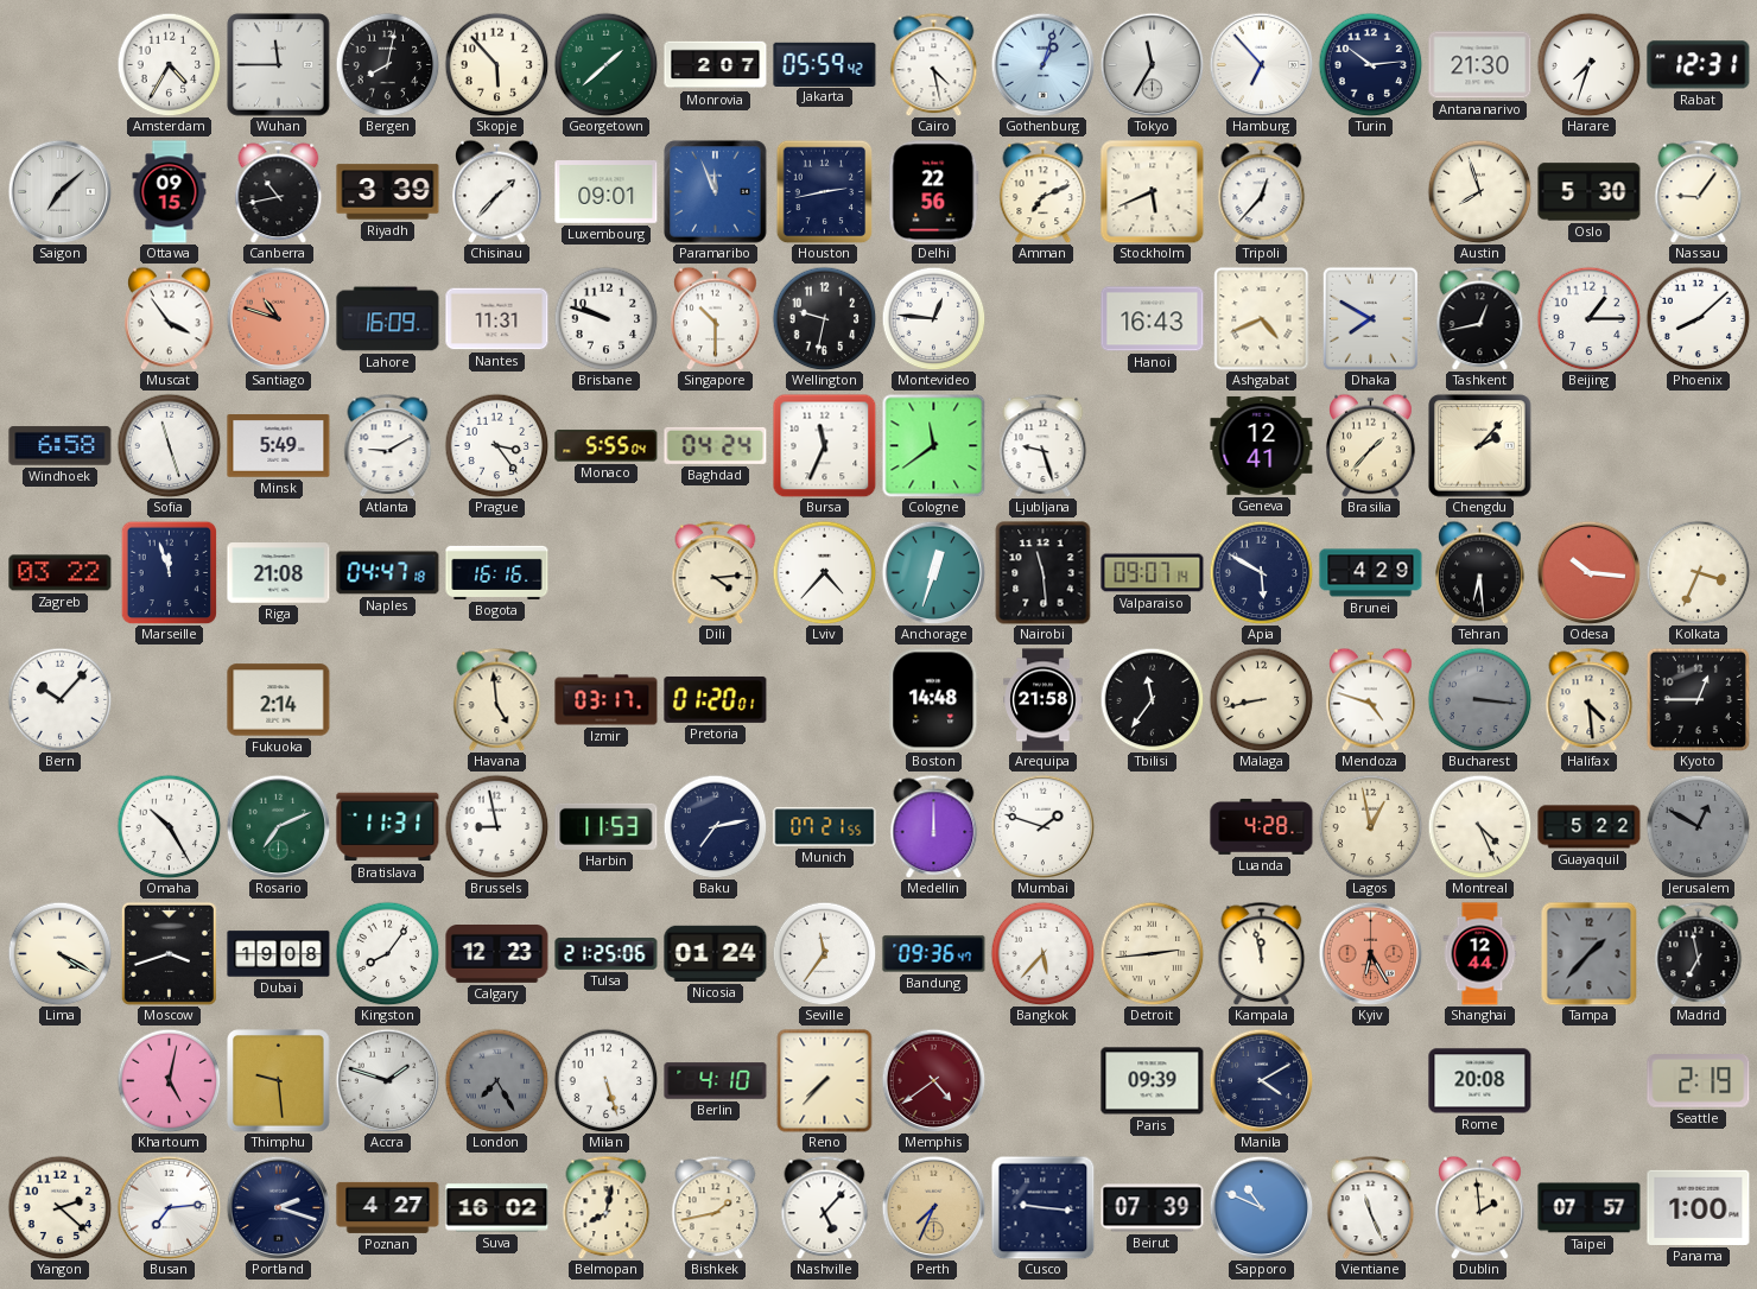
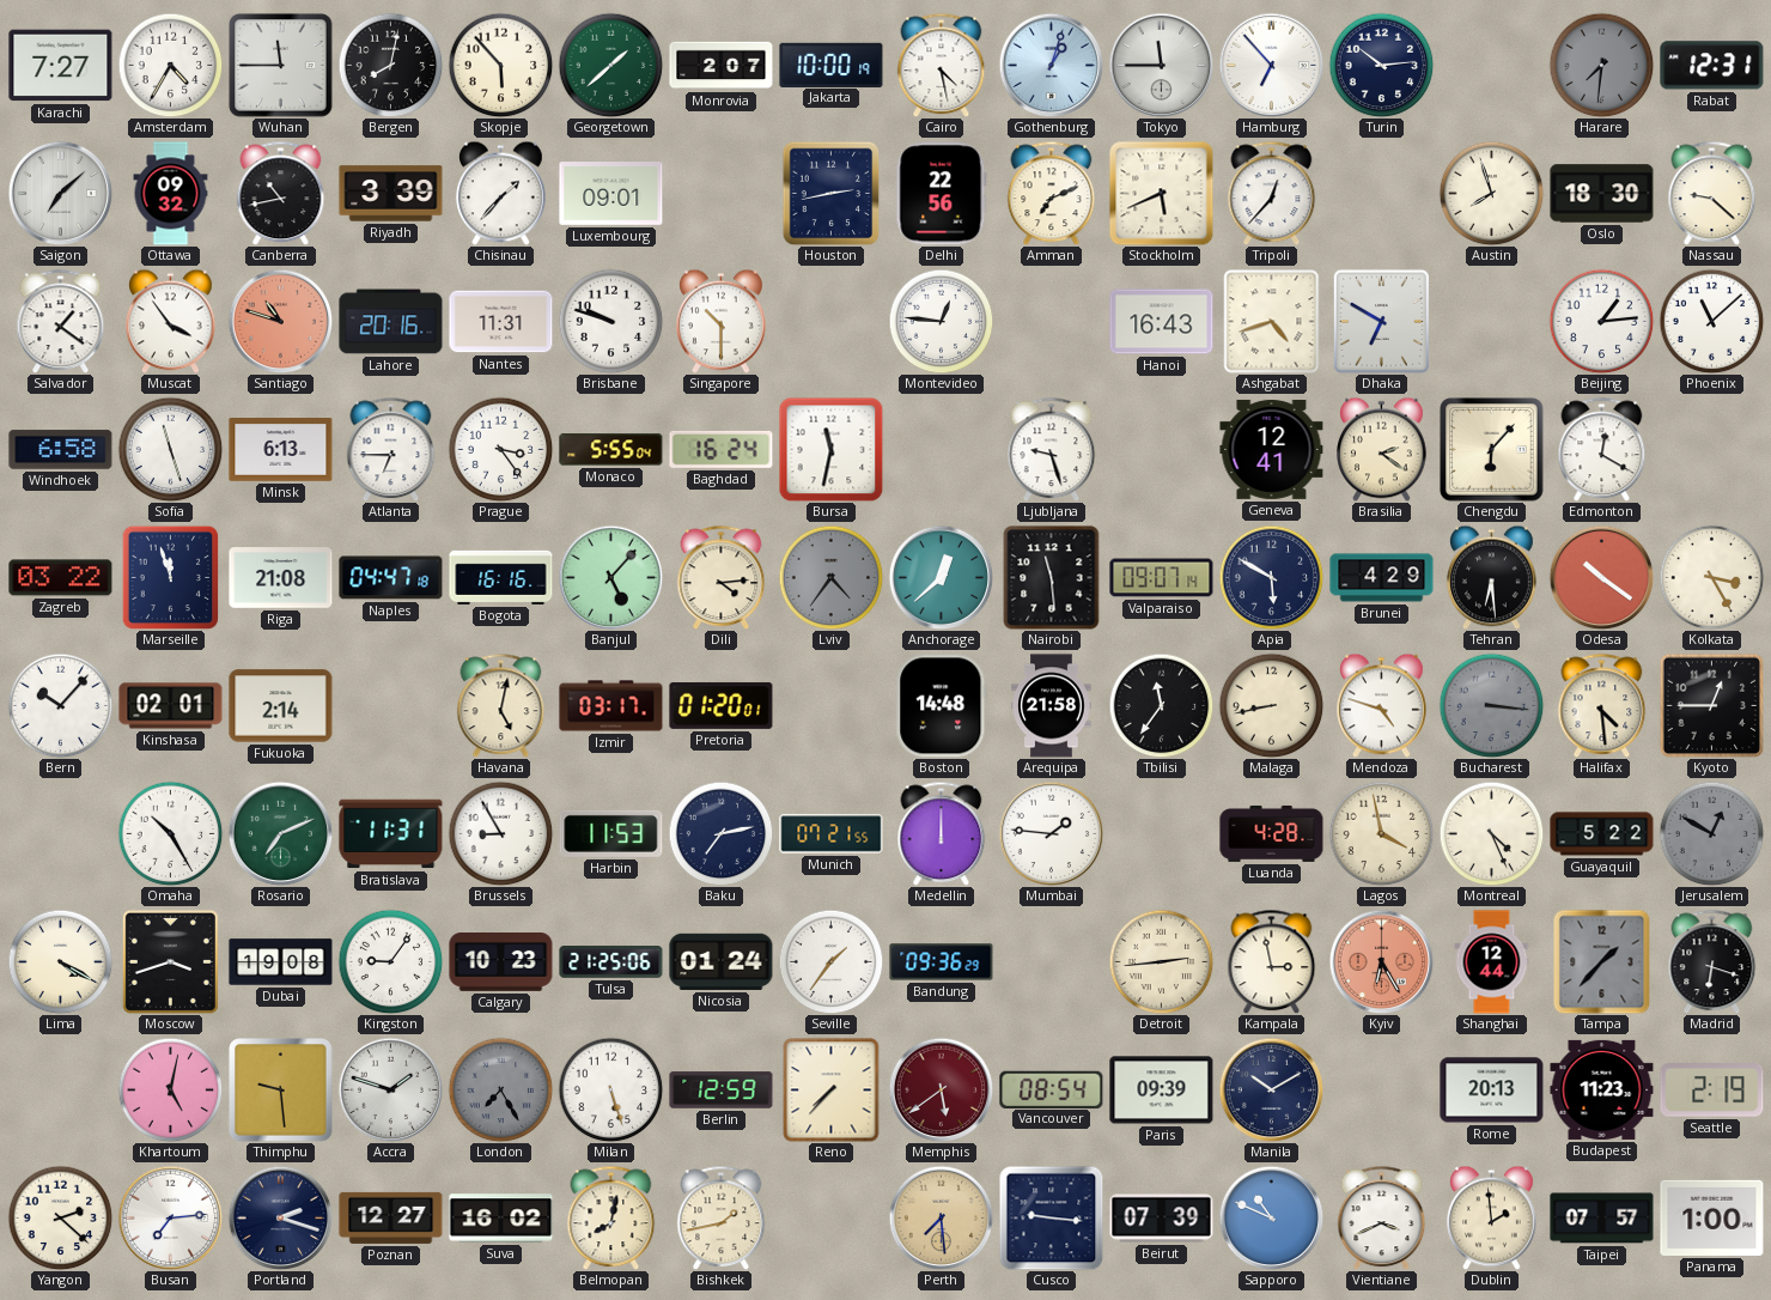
Karachi: none -> 7:27
Jakarta: 05:59 -> 10:00
Tokyo: 11:35 -> 11:45
Antananarivo: 21:30 -> none
Harare: 7:33 -> 7:31
Harare dial: white -> grey
Ottawa: 09:15 -> 09:32
Paramaribo: 11:56 -> none
Oslo: 5:30 -> 18:30
Nassau: 9:06 -> 9:22
Salvador: none -> 1:21
Lahore: 16:09 -> 20:16
Wellington: 9:32 -> none
Ashgabat: 4:41 -> 4:42
Dhaka: 7:50 -> 6:50
Tashkent: 12:43 -> none
Beijing: 1:15 -> 1:14
Phoenix: 8:08 -> 11:08
Minsk: 5:49 -> 6:13
Atlanta: 9:10 -> 6:45
Baghdad: 04:24 -> 16:24
Bursa: 11:34 -> 11:32
Cologne: 11:39 -> none
Brasilia: 1:37 -> 2:21
Chengdu: 2:07 -> 6:07
Edmonton: none -> 12:20
Banjul: none -> 5:07
Lviv: 4:37 -> 4:36
Lviv dial: white -> grey
Anchorage: 12:33 -> 12:38
Odesa: 10:16 -> 10:21
Kolkata: 3:34 -> 3:25
Kinshasa: none -> 02:01
Havana: 4:59 -> 5:02
Brussels: 8:58 -> 8:55
Mumbai: 1:48 -> 1:46
Lagos: 12:58 -> 3:58
Kingston: 8:06 -> 9:06
Calgary: 12:23 -> 10:23
Seville: 11:36 -> 1:36
Bandung: 09:36:47 -> 09:36:29
Bangkok: 5:37 -> none
Kampala: 11:58 -> 2:58
Madrid: 6:58 -> 6:18
Berlin: 4:10 -> 12:59
Memphis: 4:39 -> 5:39
Vancouver: none -> 08:54
Manila: 4:10 -> 10:10
Rome: 20:08 -> 20:13
Budapest: none -> 11:23
Poznan: 4:27 -> 12:27
Nashville: 5:07 -> none
Perth: 7:34 -> 7:29
Vientiane: 11:26 -> 3:41
